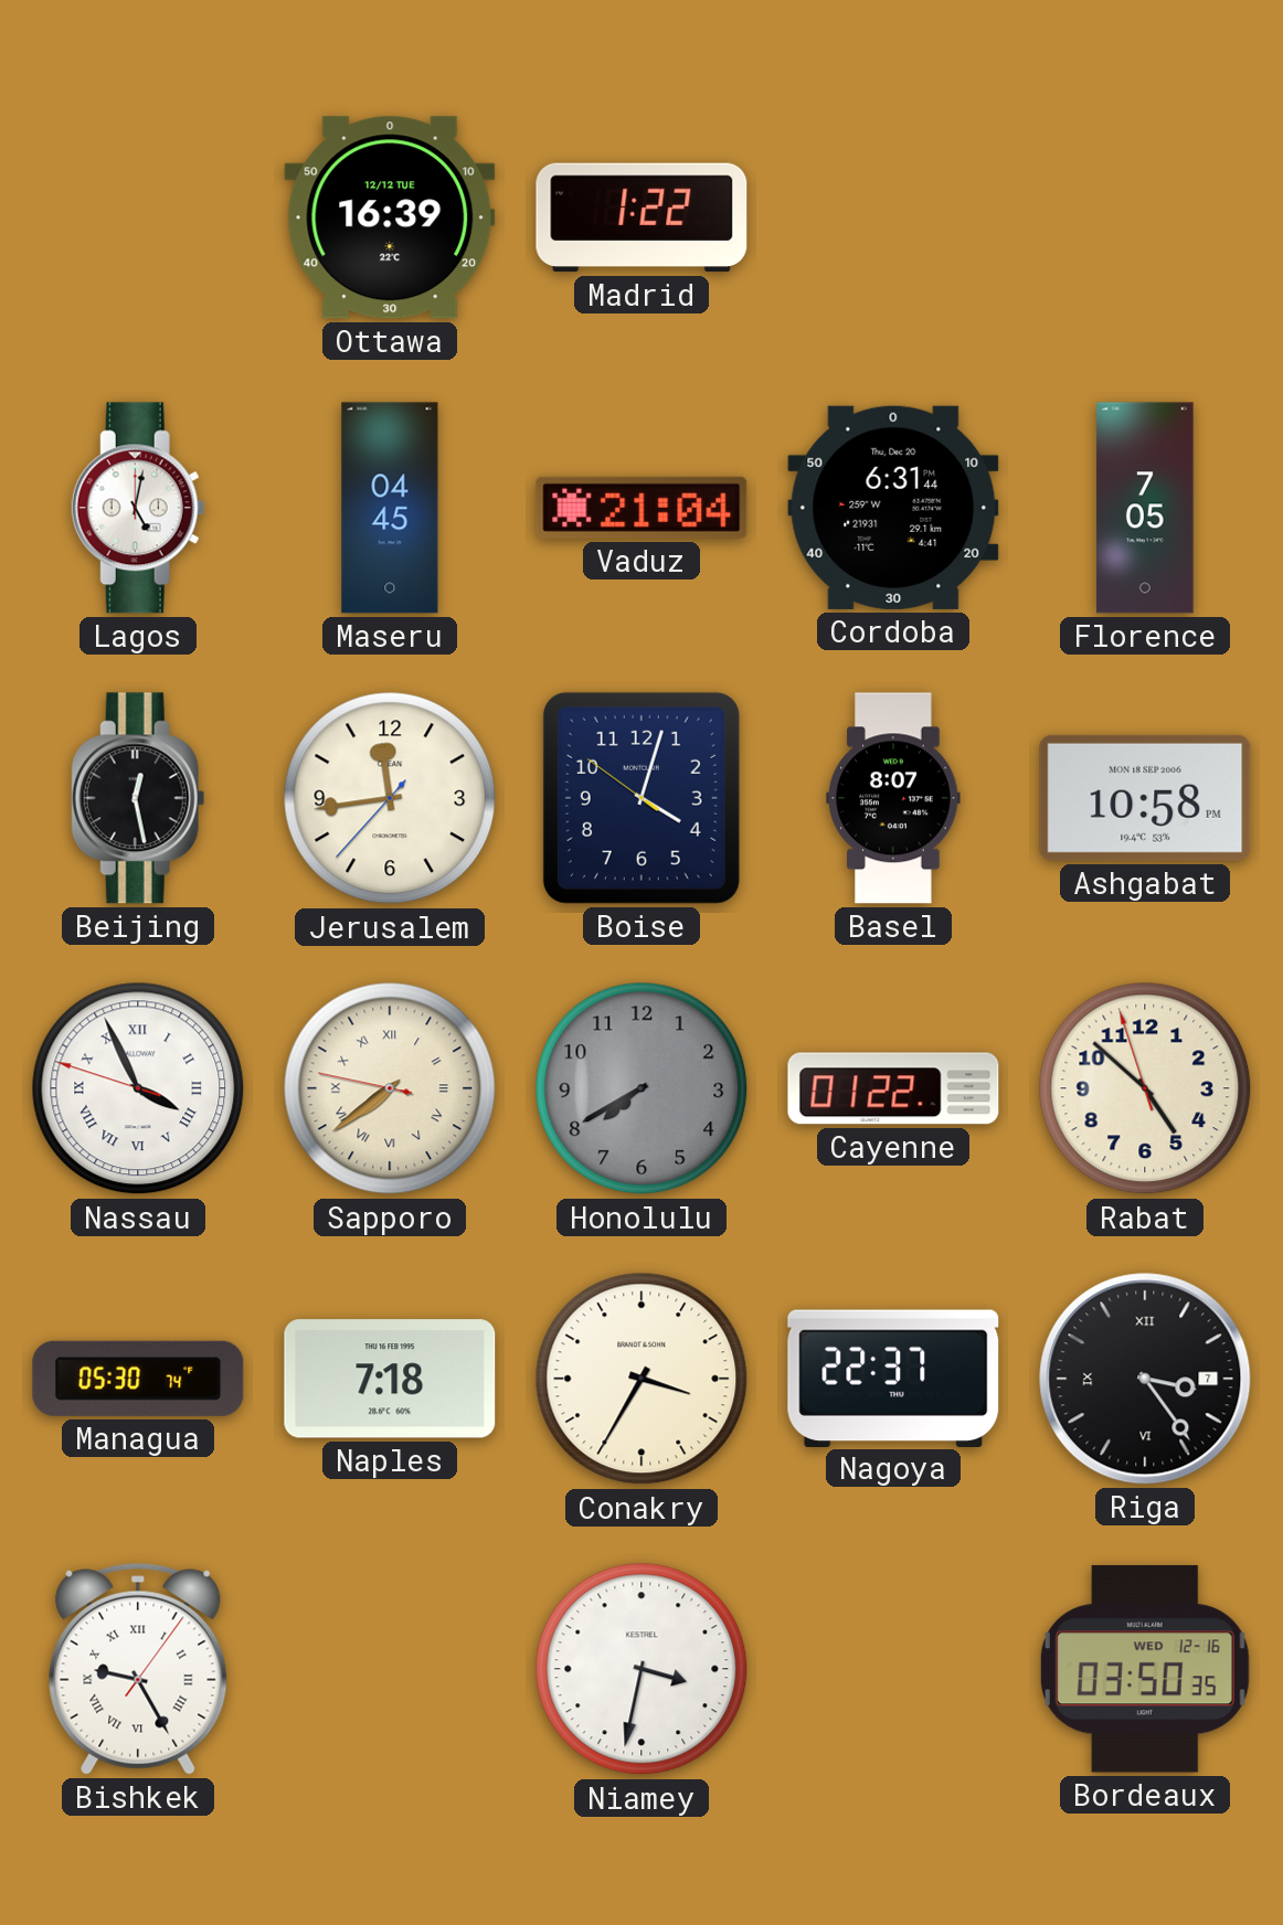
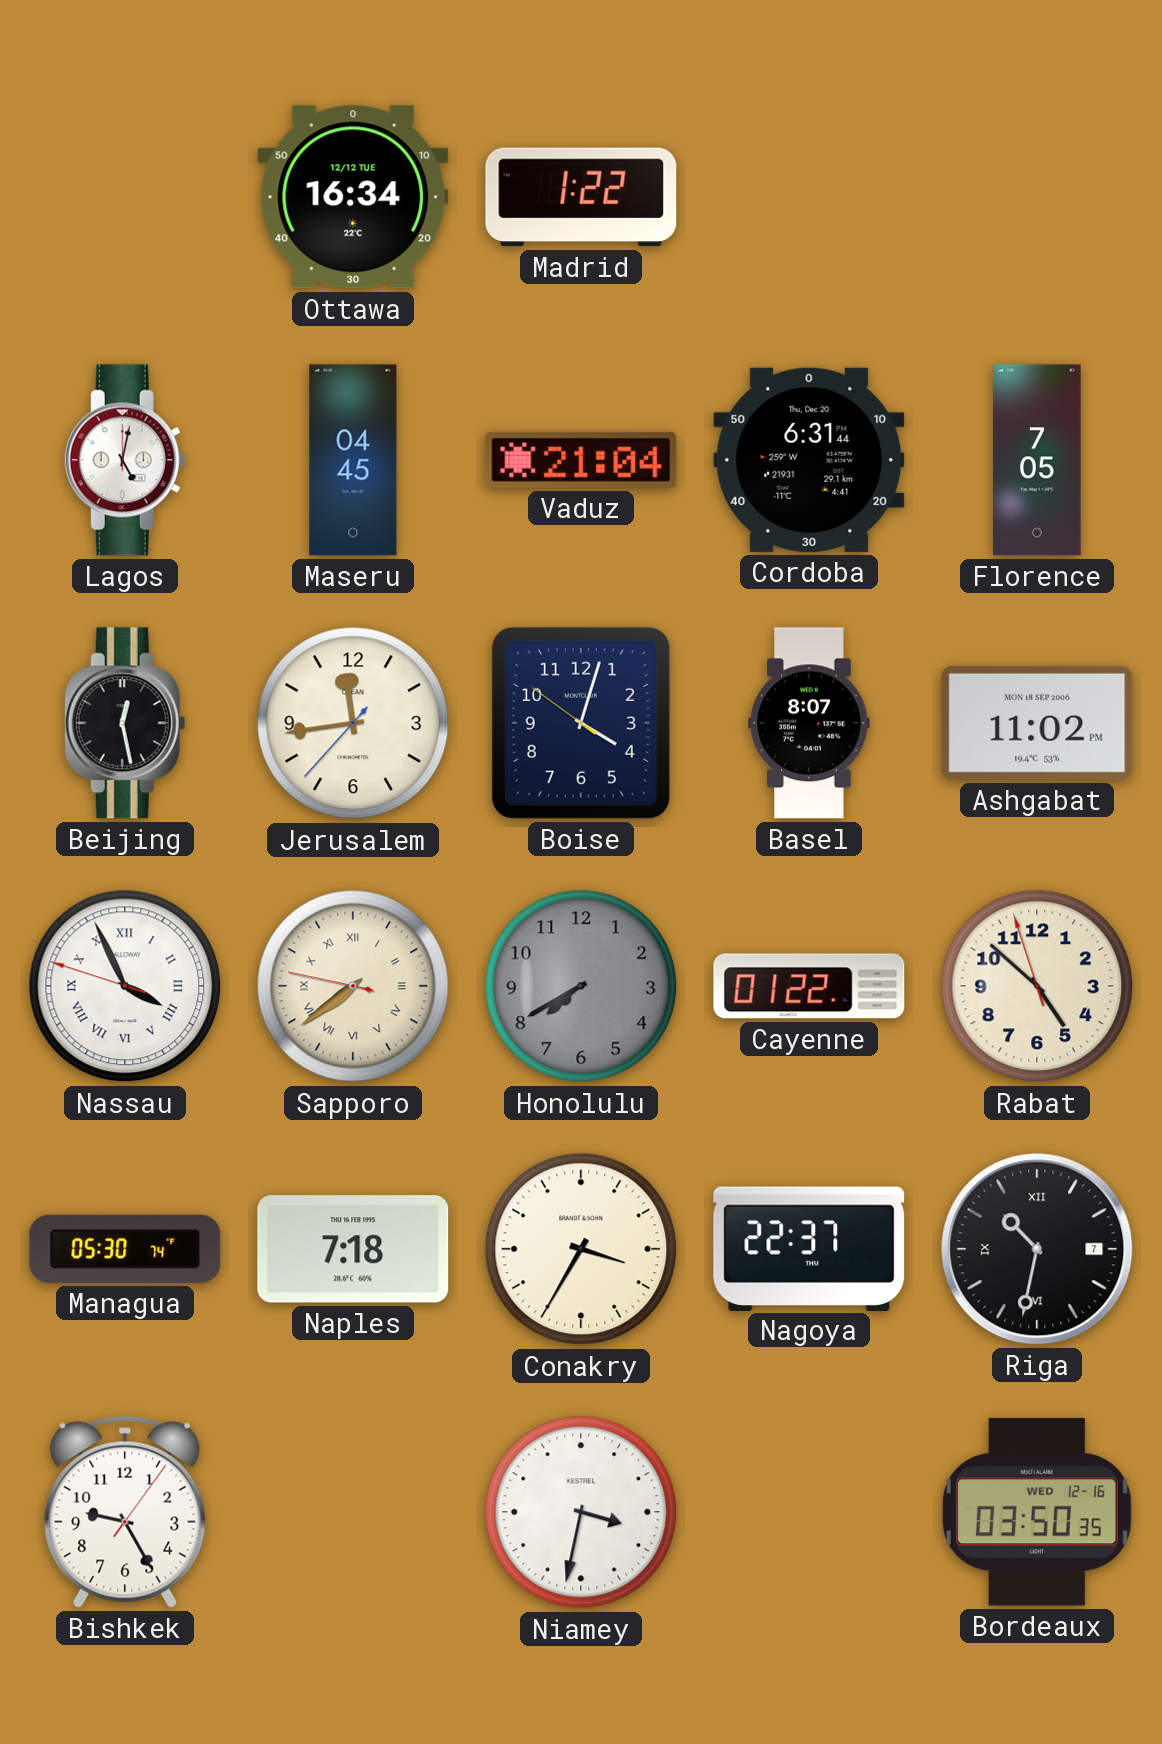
Ottawa: 16:39 -> 16:34
Ashgabat: 10:58 -> 11:02
Riga: 3:24 -> 10:32
Bishkek numerals: Roman -> Arabic
